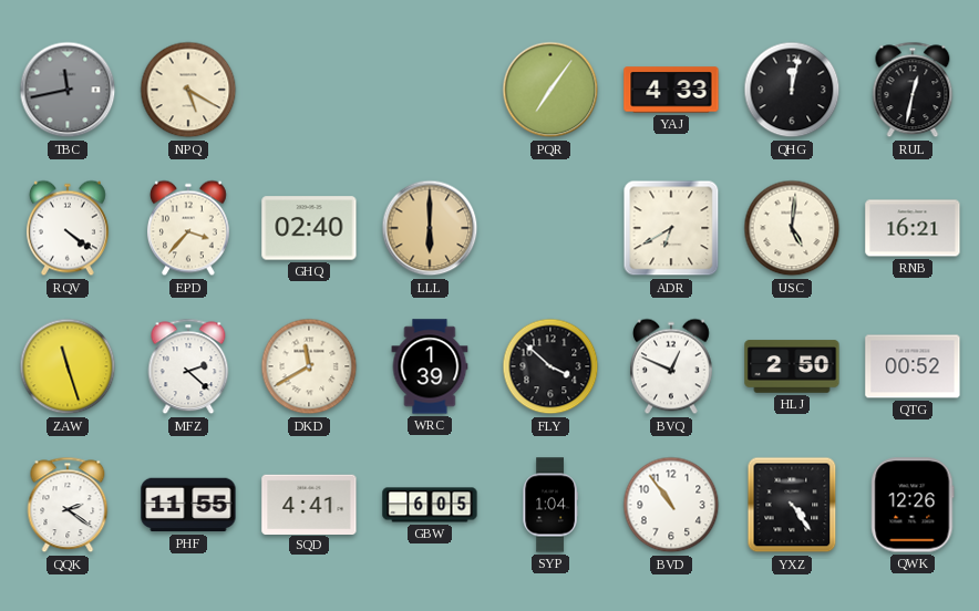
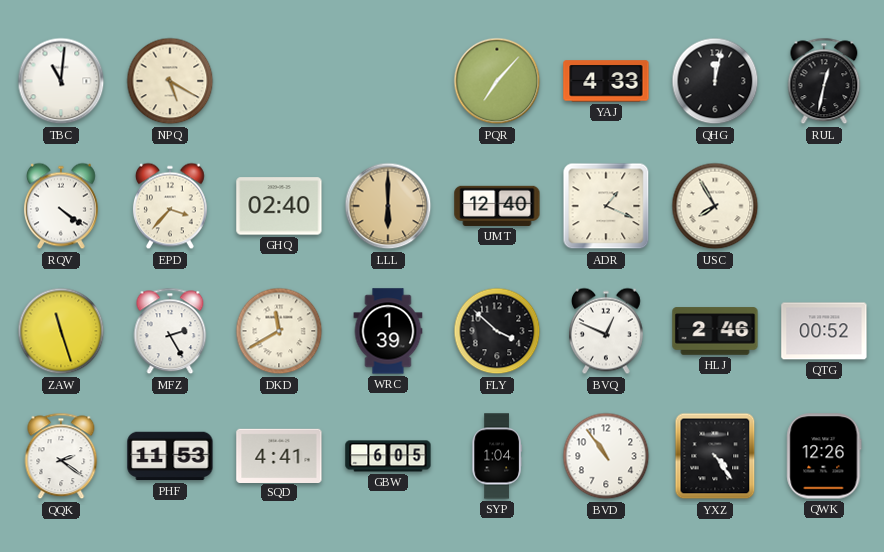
TBC: 11:43 -> 11:01
TBC dial: grey -> white
PQR: 7:06 -> 7:07
UMT: none -> 12:40
ADR: 6:40 -> 1:19
USC: 5:01 -> 7:55
RNB: 16:21 -> none
MFZ: 2:22 -> 2:25
HLJ: 2:50 -> 2:46
PHF: 11:55 -> 11:53
